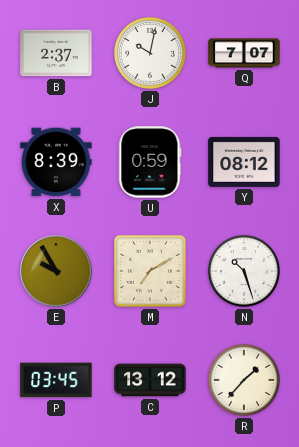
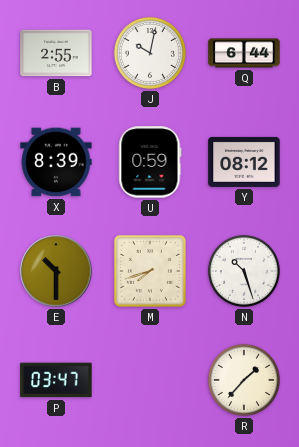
B: 2:37 -> 2:55
Q: 7:07 -> 6:44
E: 9:55 -> 10:30
M: 7:10 -> 7:42
P: 03:45 -> 03:47
C: 13:12 -> none
